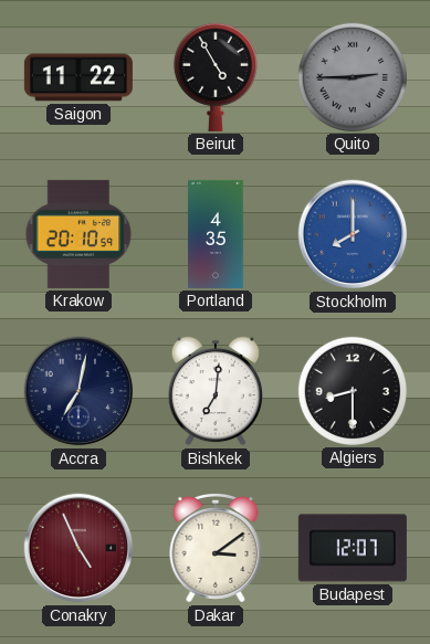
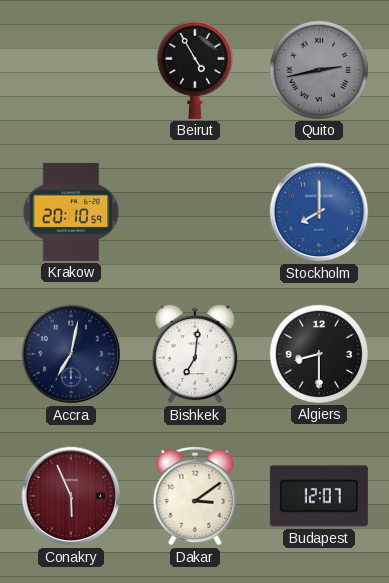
Saigon: 11:22 -> none
Quito: 2:45 -> 2:43
Portland: 4:35 -> none
Conakry: 4:56 -> 5:56
